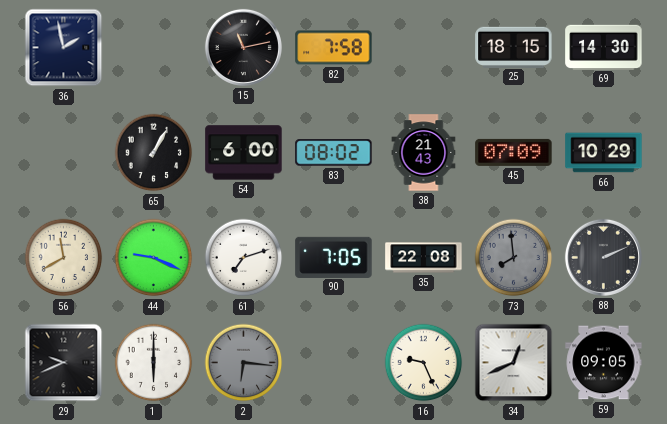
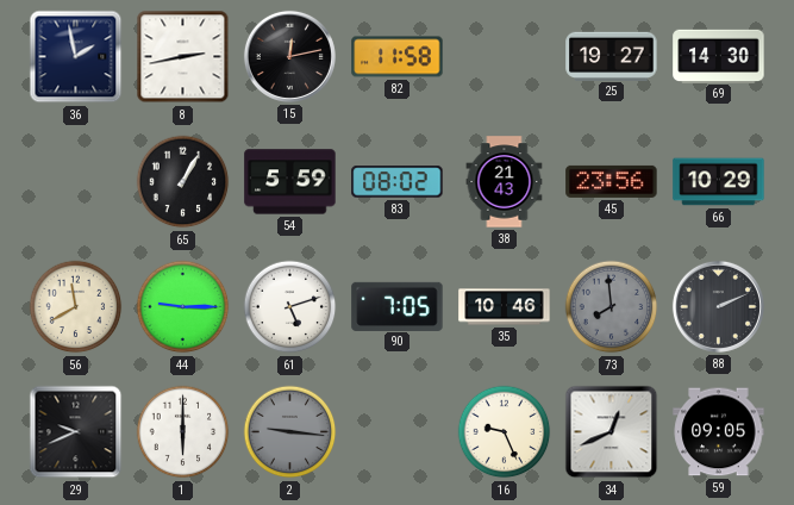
8: none -> 2:43
15: 11:13 -> 12:13
82: 7:58 -> 11:58
25: 18:15 -> 19:27
54: 6:00 -> 5:59
45: 07:09 -> 23:56
44: 9:19 -> 9:15
61: 7:12 -> 5:12
35: 22:08 -> 10:46
2: 6:16 -> 9:16
